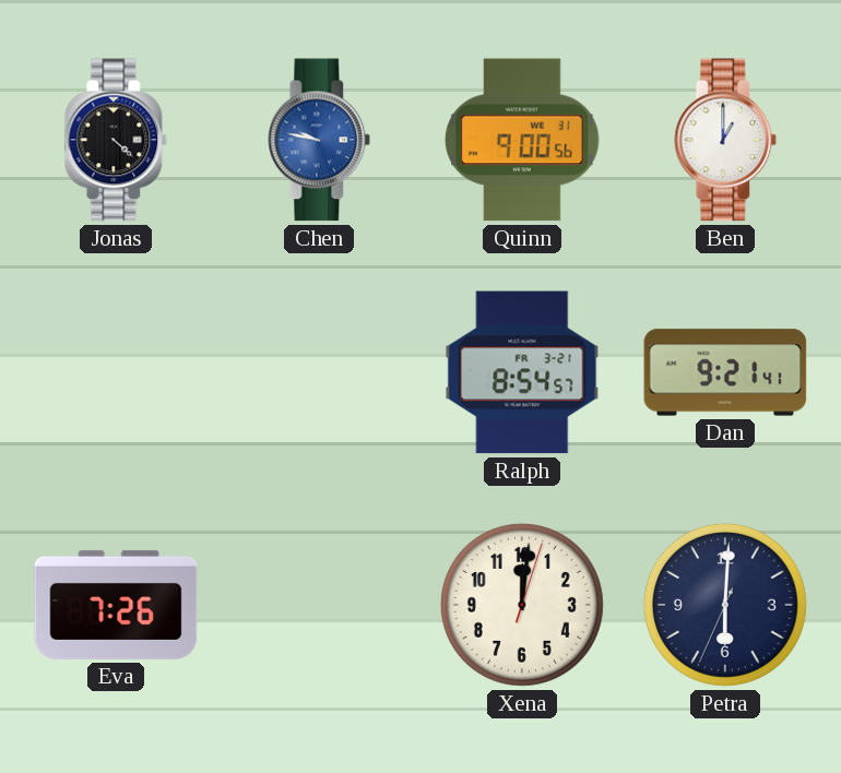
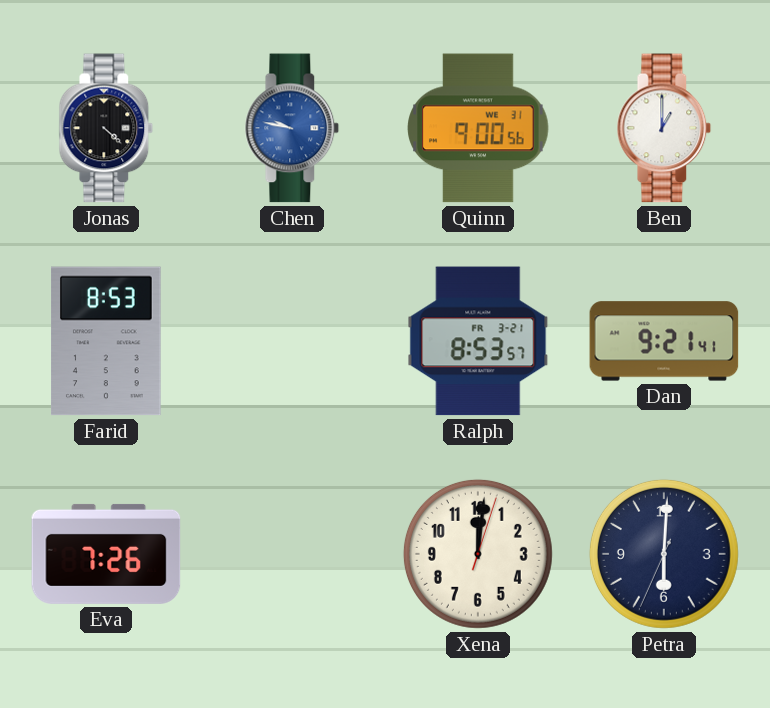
Farid: none -> 8:53
Ralph: 8:54 -> 8:53
